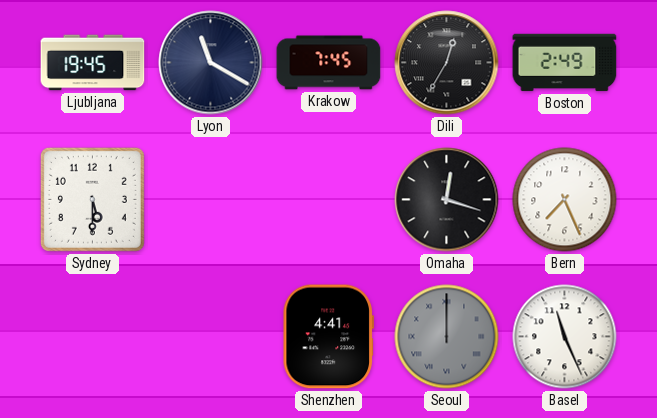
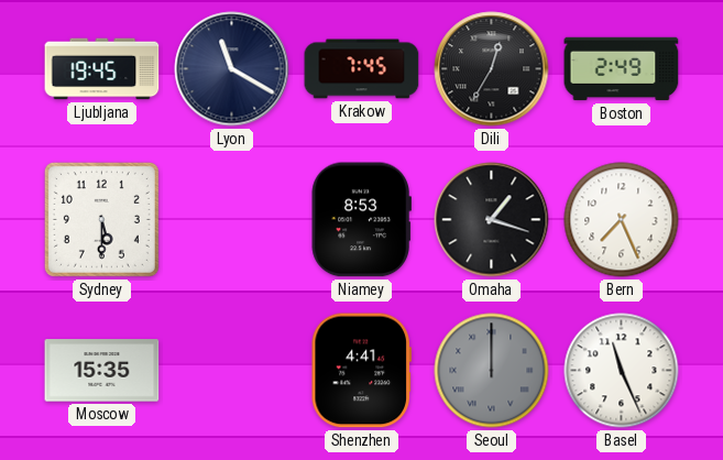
Niamey: none -> 8:53
Omaha: 12:18 -> 1:18
Moscow: none -> 15:35
